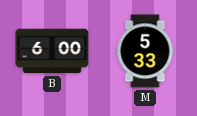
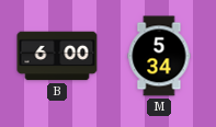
M: 5:33 -> 5:34
